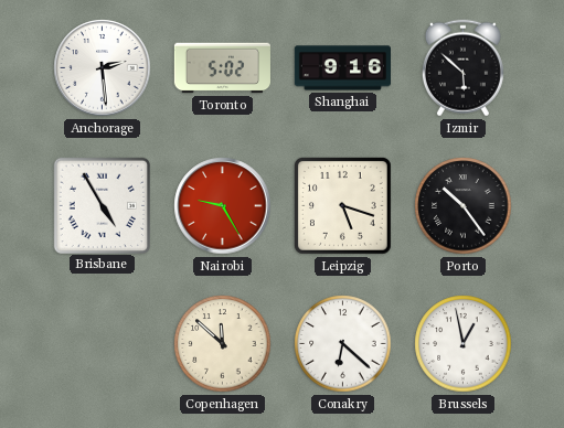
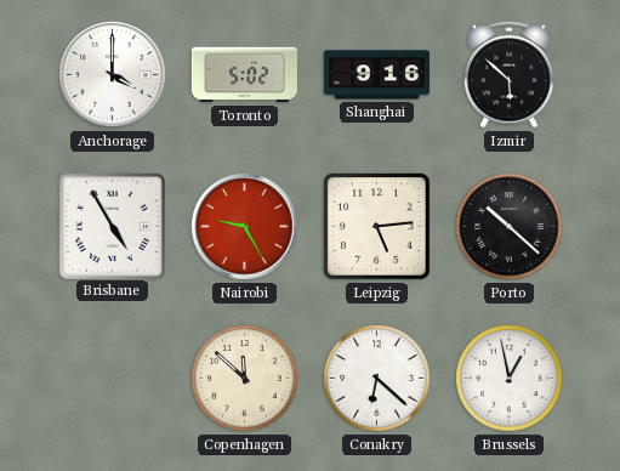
Anchorage: 2:29 -> 4:00
Leipzig: 5:18 -> 5:14
Porto: 10:24 -> 10:22
